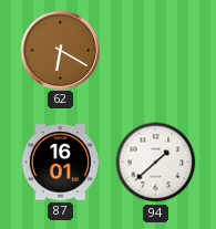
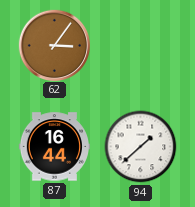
62: 6:20 -> 3:06
87: 16:01 -> 16:44
